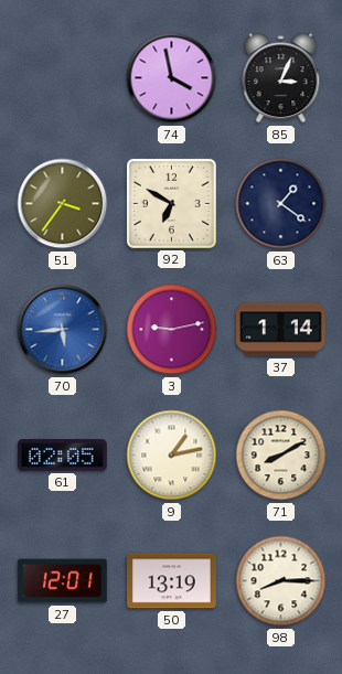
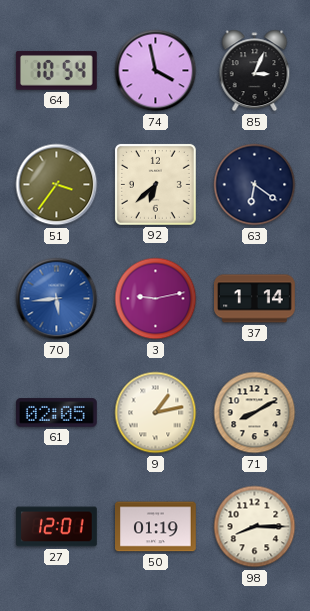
64: none -> 10:54
92: 6:50 -> 6:38
63: 1:21 -> 6:21
50: 13:19 -> 01:19
